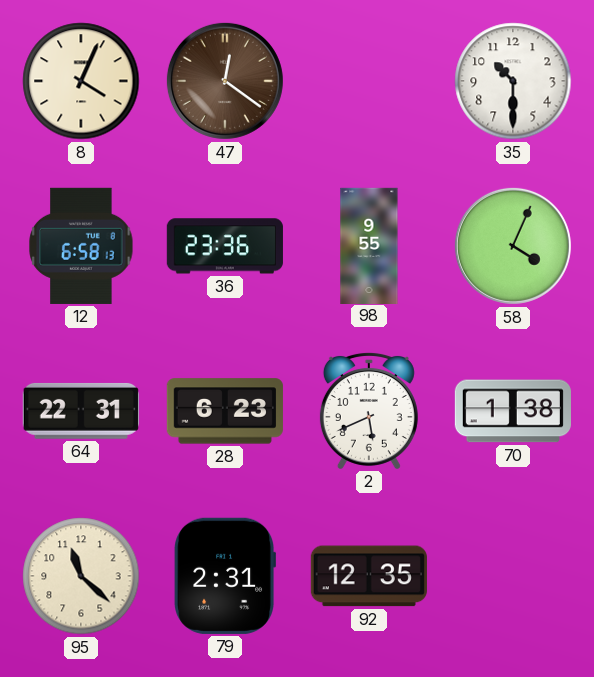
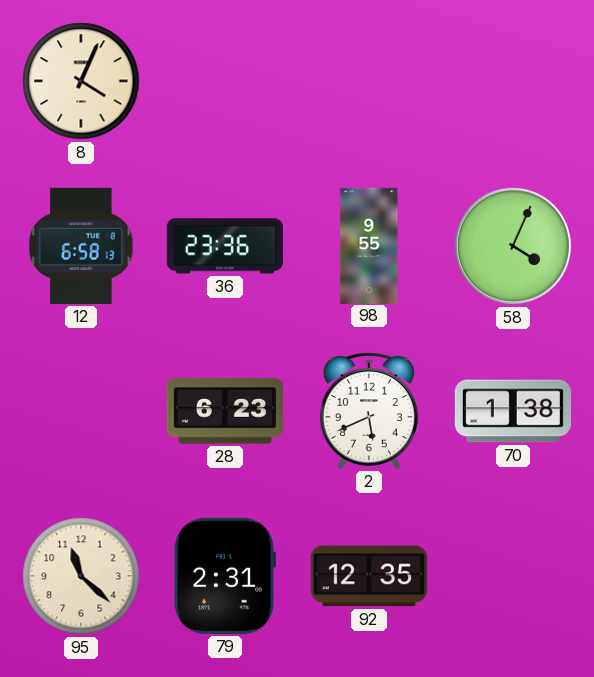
47: 12:21 -> none
35: 10:30 -> none
64: 22:31 -> none
